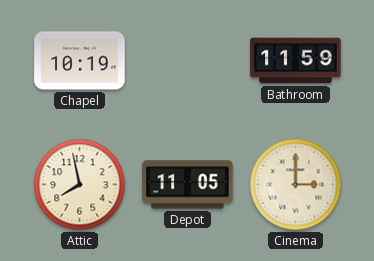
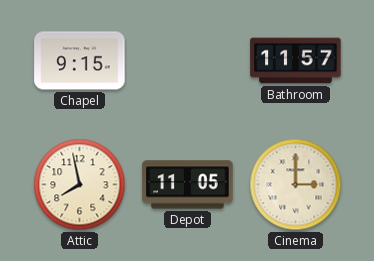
Chapel: 10:19 -> 9:15
Bathroom: 11:59 -> 11:57
